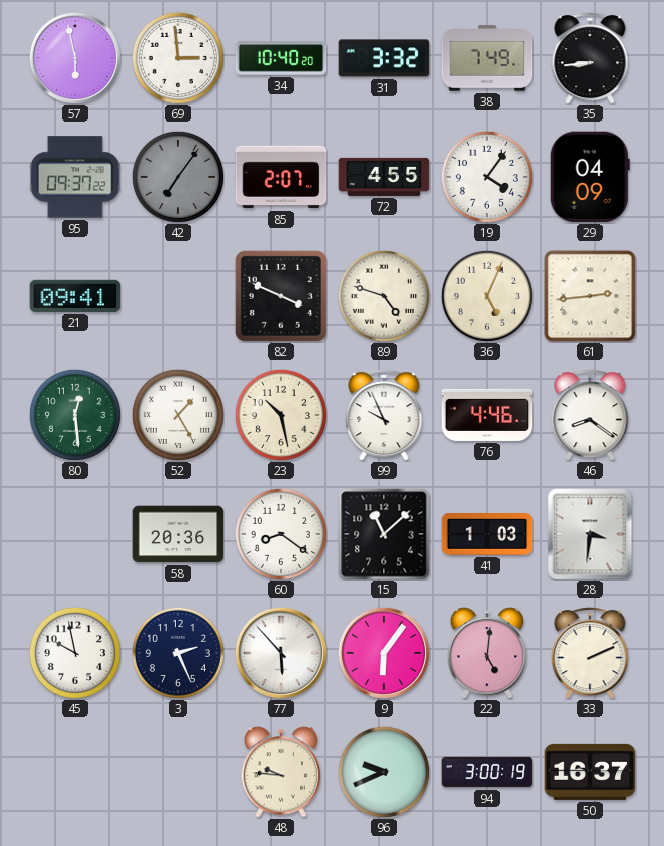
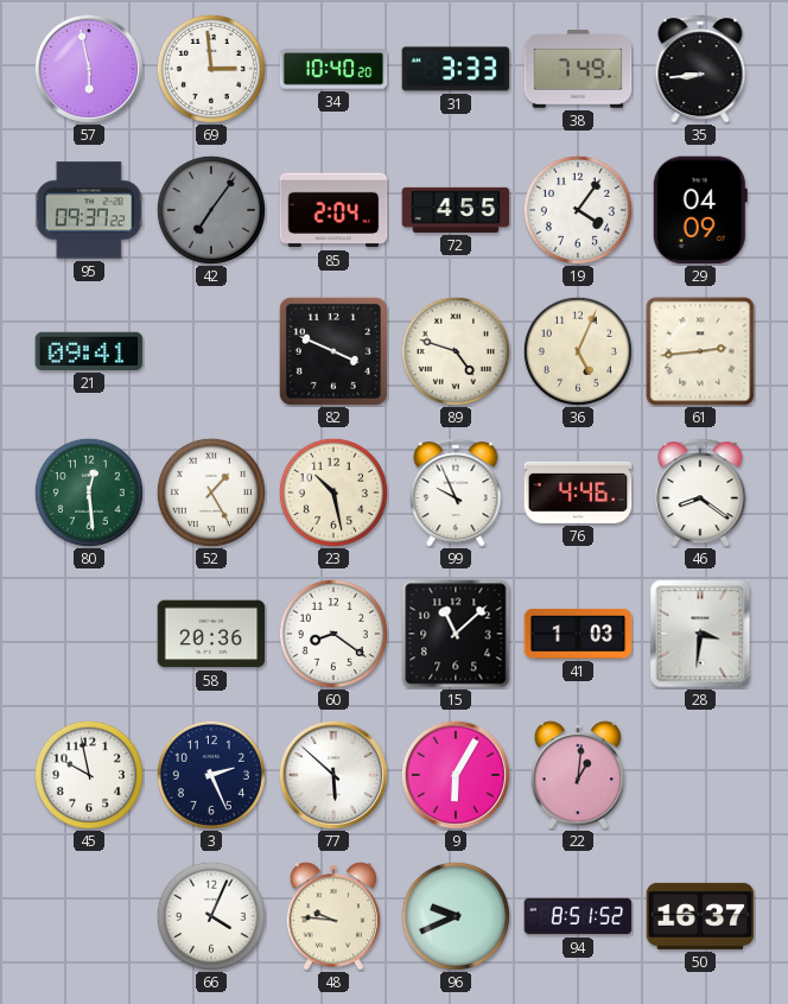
31: 3:32 -> 3:33
85: 2:07 -> 2:04
77: 5:53 -> 5:52
9: 6:06 -> 6:05
22: 5:01 -> 1:01
33: 2:11 -> none
66: none -> 4:04
94: 3:00 -> 8:51
